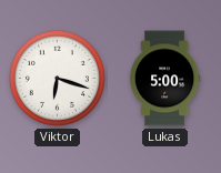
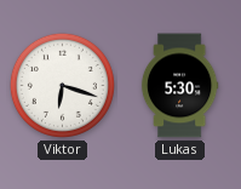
Lukas: 5:00 -> 5:30
